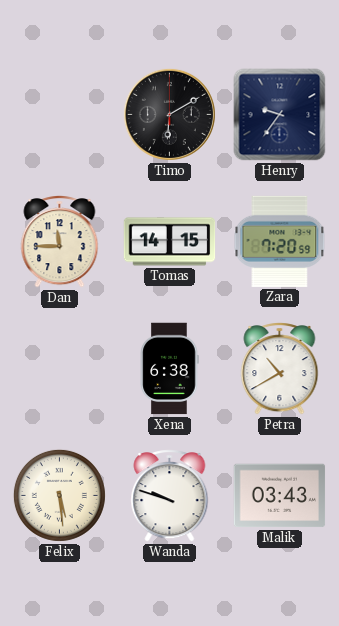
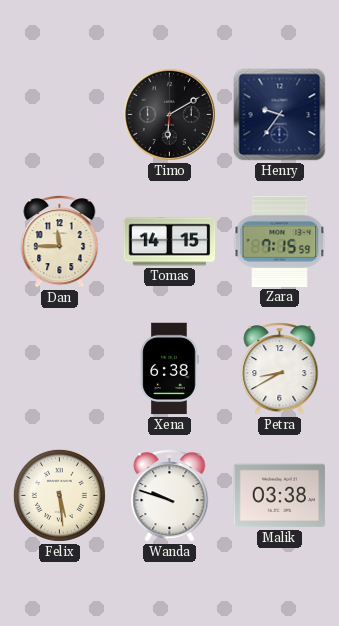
Zara: 7:20 -> 7:15
Petra: 10:40 -> 8:40
Malik: 03:43 -> 03:38
